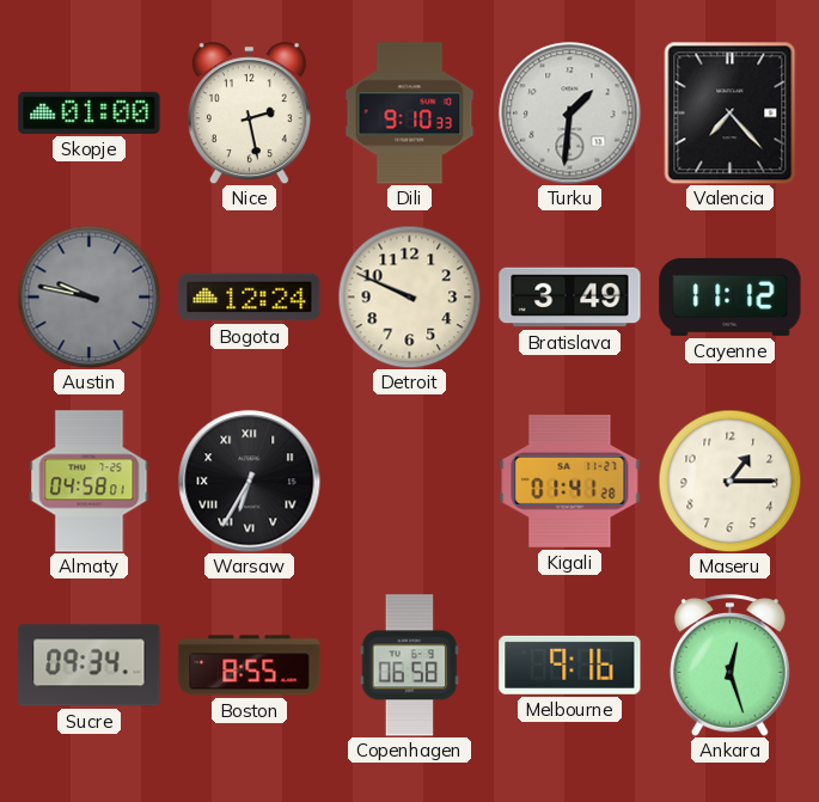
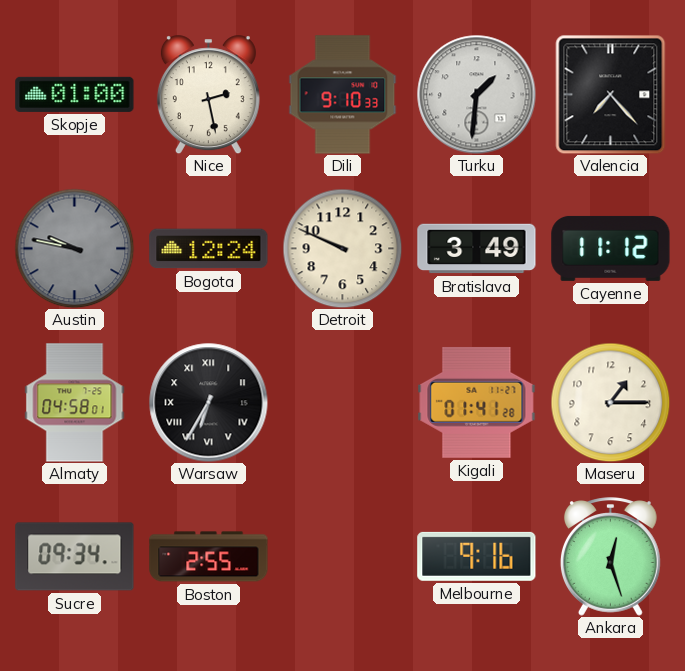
Boston: 8:55 -> 2:55
Copenhagen: 06:58 -> none
